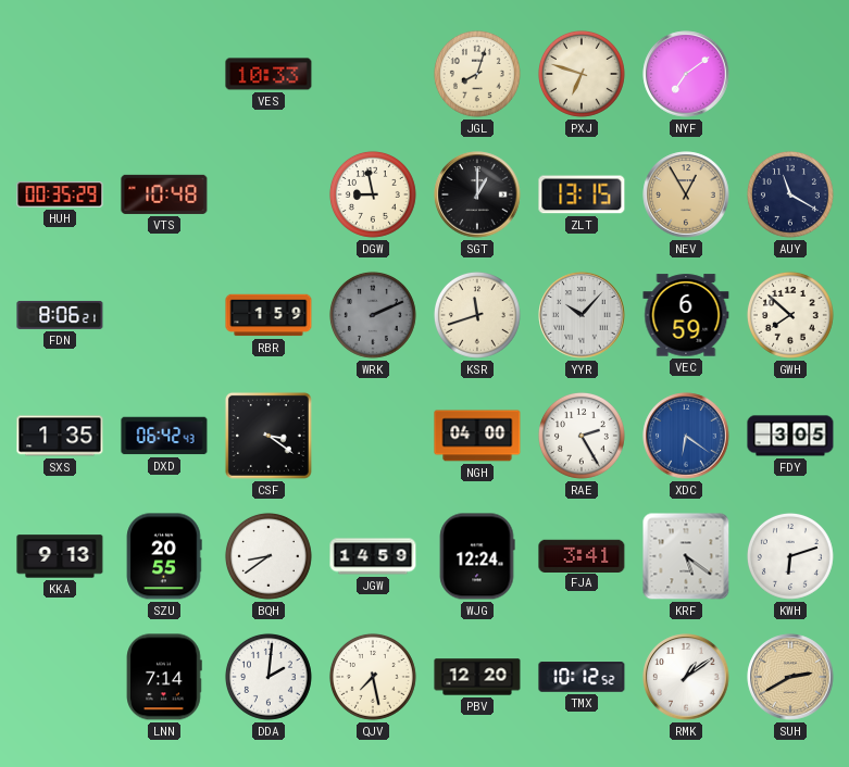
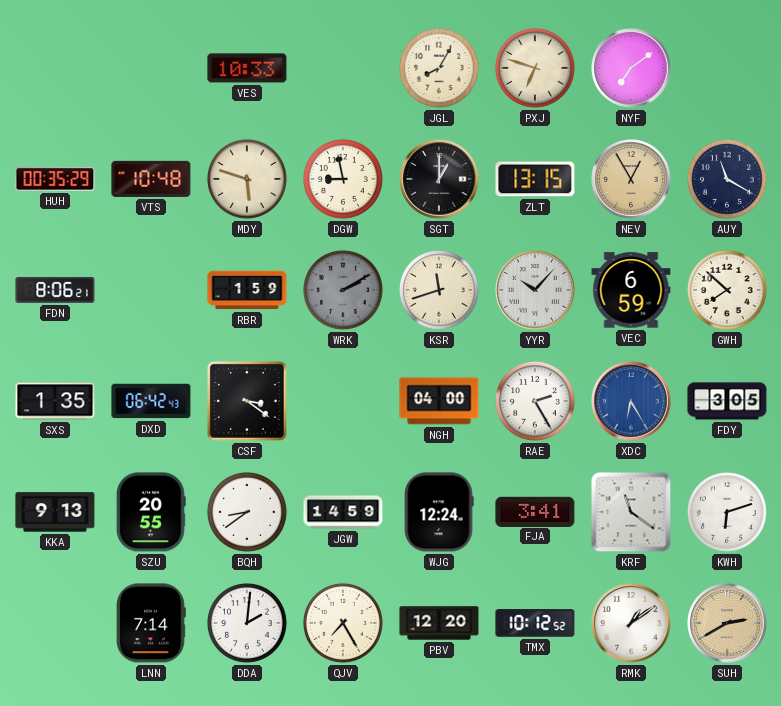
JGL: 8:03 -> 8:05
MDY: none -> 5:48
WRK: 2:11 -> 2:10
XDC: 6:21 -> 6:25
KRF: 5:21 -> 11:21
QJV: 7:28 -> 7:25
